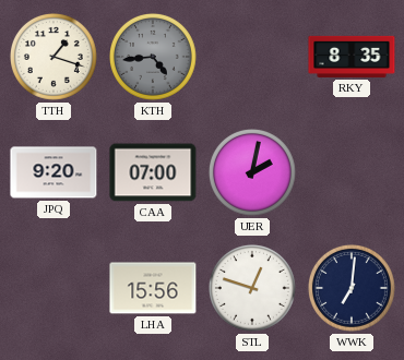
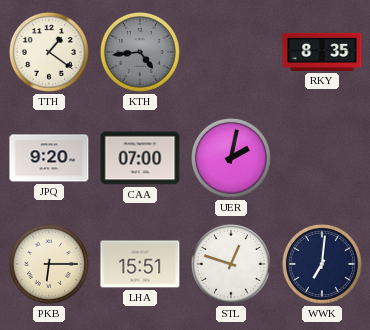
TTH: 1:18 -> 1:21
PKB: none -> 6:15
LHA: 15:56 -> 15:51
